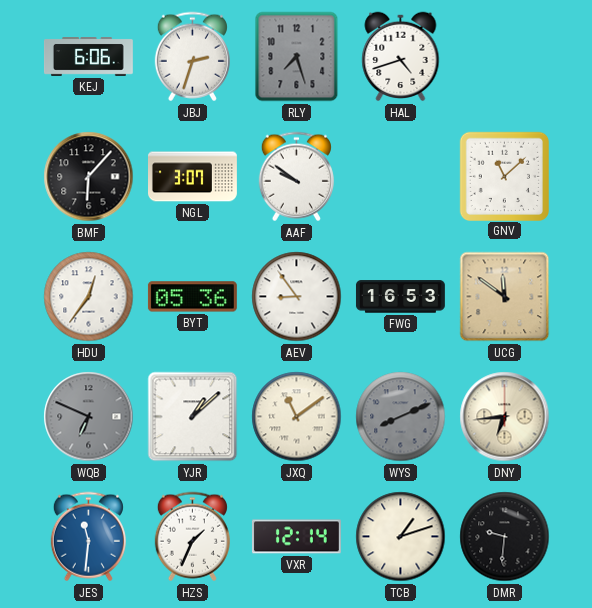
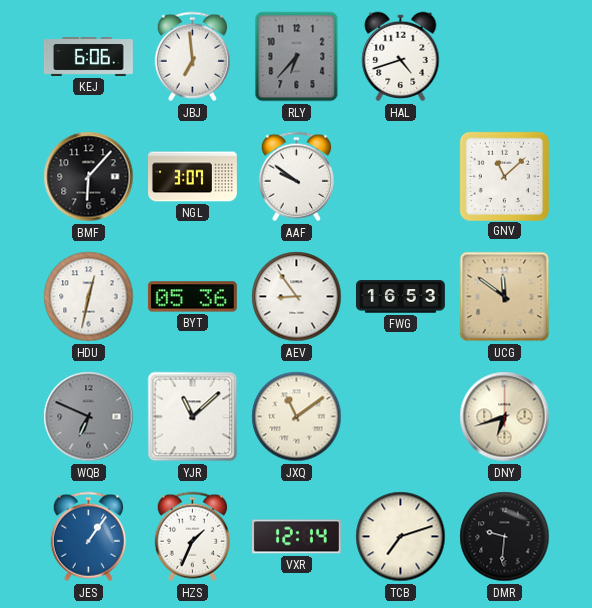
JBJ: 2:33 -> 6:59
RLY: 7:27 -> 6:37
HDU: 12:36 -> 12:32
YJR: 1:08 -> 11:08
WYS: 8:11 -> none
DNY: 6:44 -> 6:42
JES: 11:31 -> 1:06
TCB: 1:12 -> 7:12
